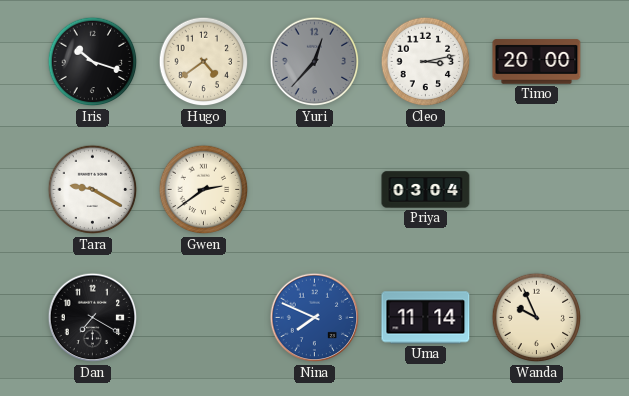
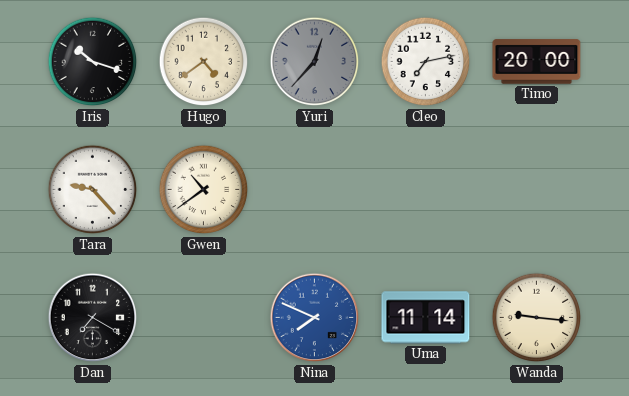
Cleo: 3:13 -> 7:13
Tara: 9:20 -> 9:23
Gwen: 2:39 -> 10:39
Priya: 03:04 -> none
Wanda: 9:56 -> 9:16
